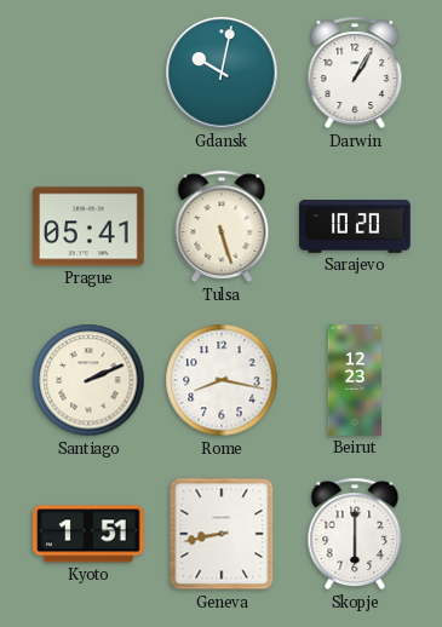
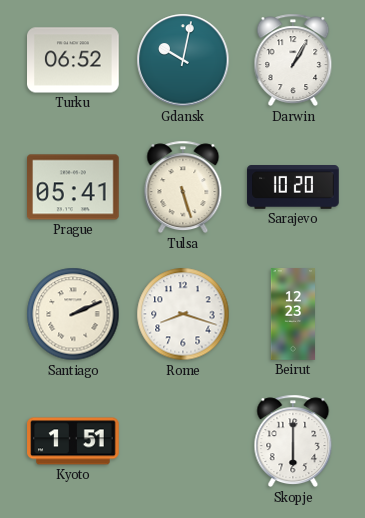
Turku: none -> 06:52
Rome: 8:17 -> 8:18
Geneva: 8:43 -> none
